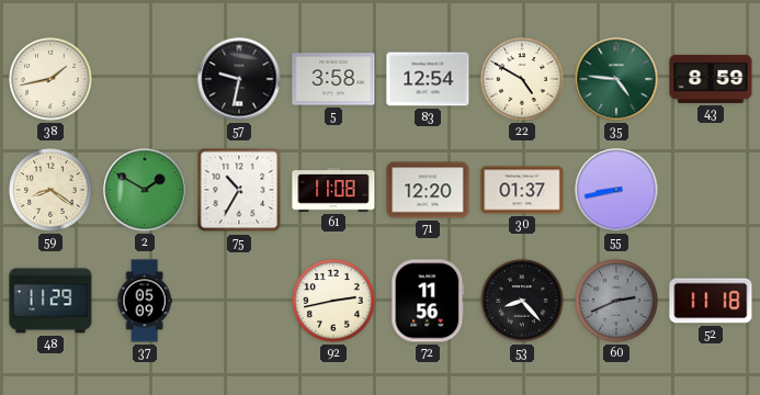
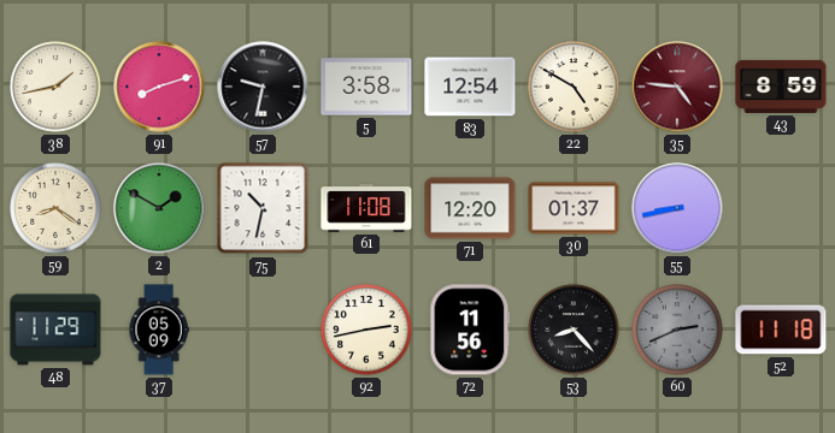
91: none -> 8:12
35 dial: green -> burgundy
75: 10:35 -> 10:32
